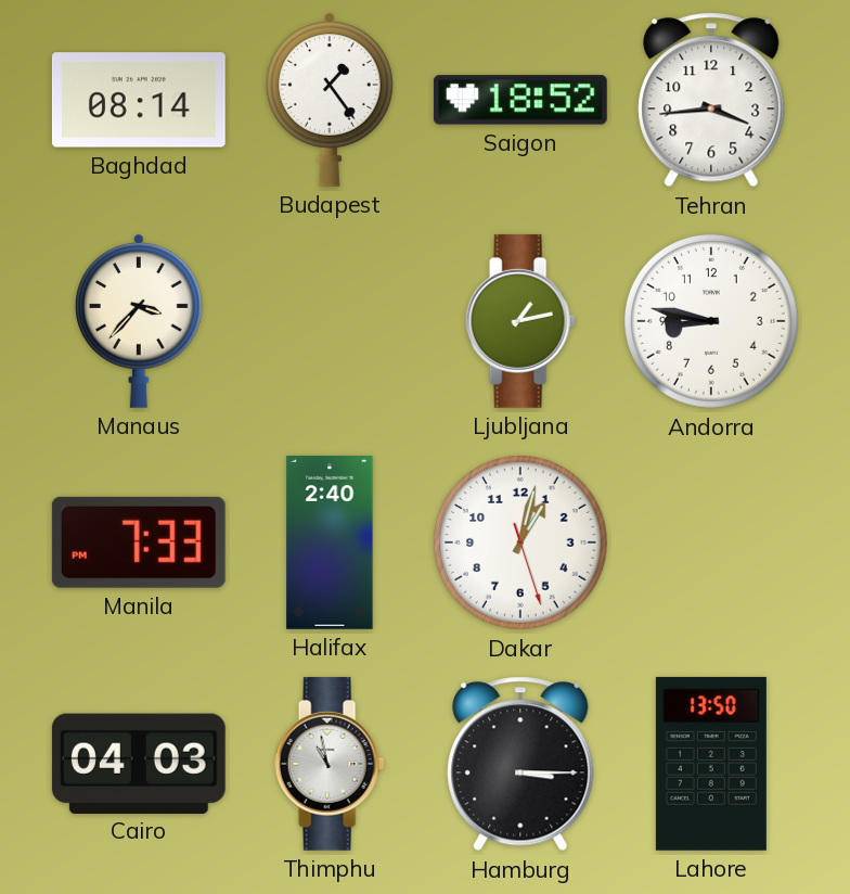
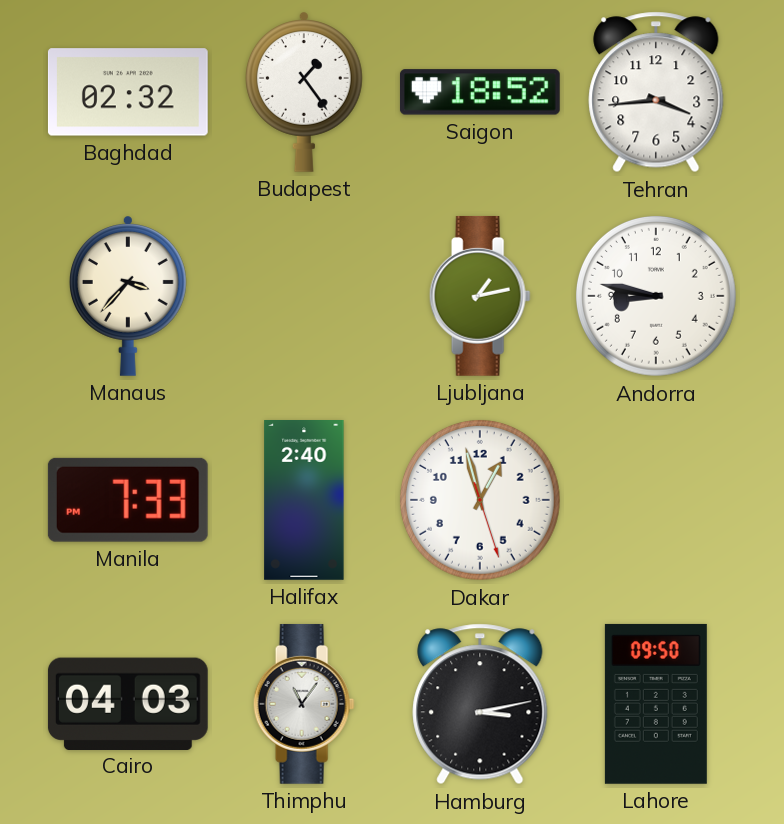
Baghdad: 08:14 -> 02:32
Dakar: 1:02 -> 12:57
Thimphu: 10:58 -> 11:06
Hamburg: 3:15 -> 3:13
Lahore: 13:50 -> 09:50
